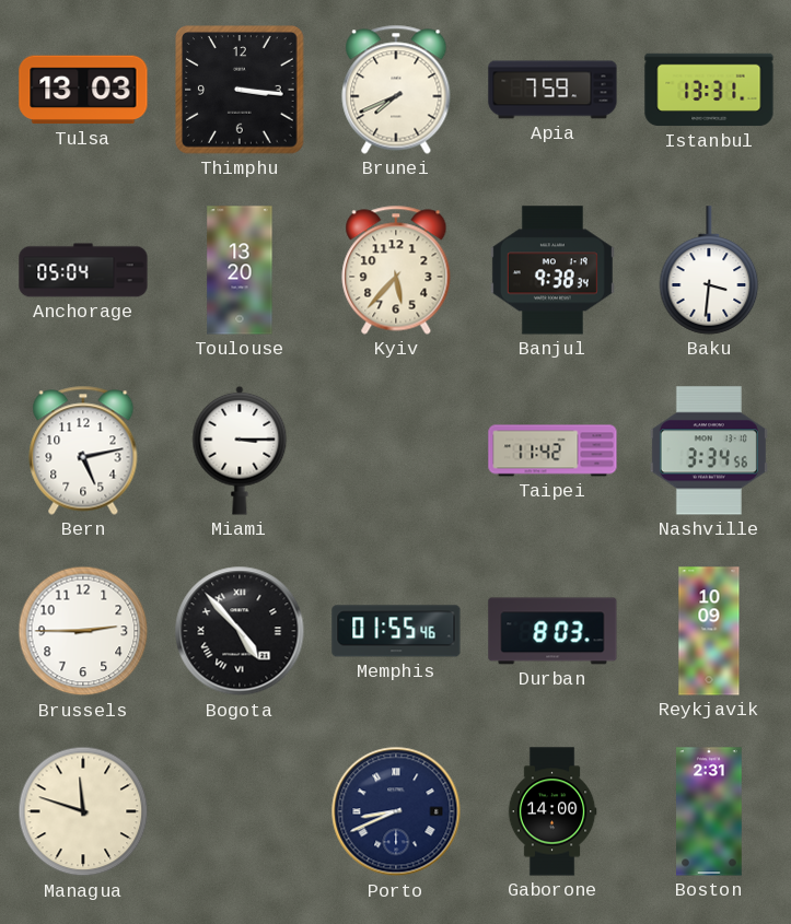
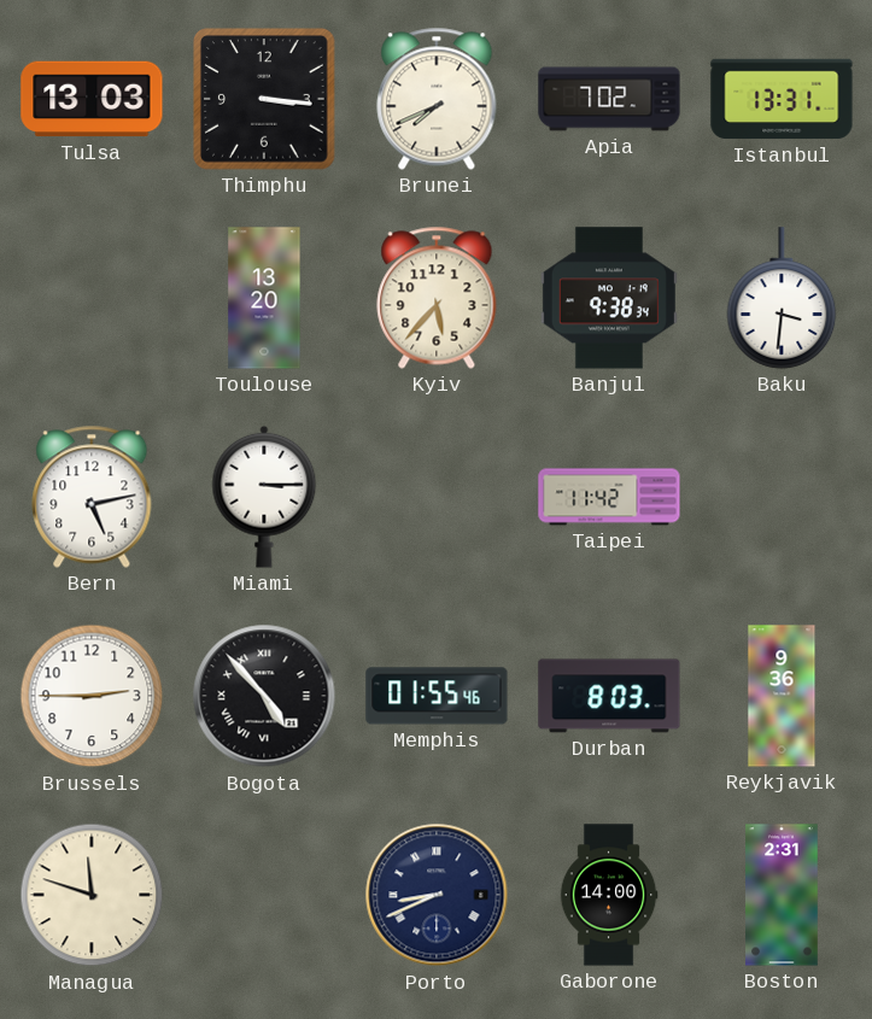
Apia: 7:59 -> 7:02
Anchorage: 05:04 -> none
Nashville: 3:34 -> none
Reykjavik: 10:09 -> 9:36
